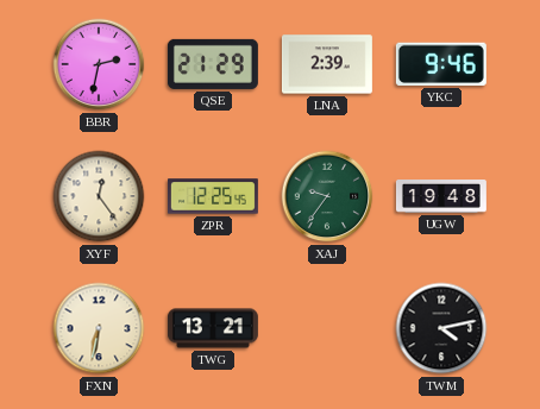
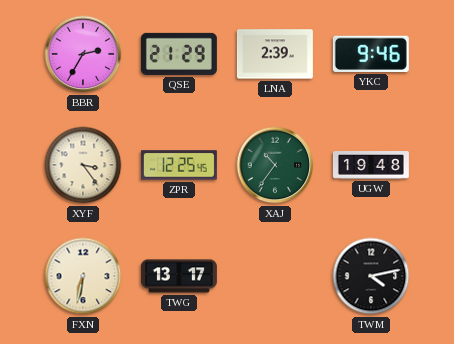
BBR: 2:32 -> 2:35
XYF: 12:24 -> 3:24
XAJ: 9:36 -> 10:36
TWG: 13:21 -> 13:17
